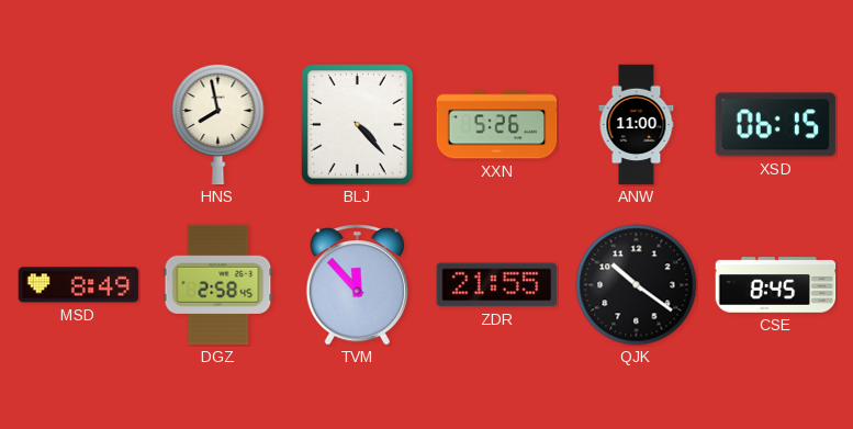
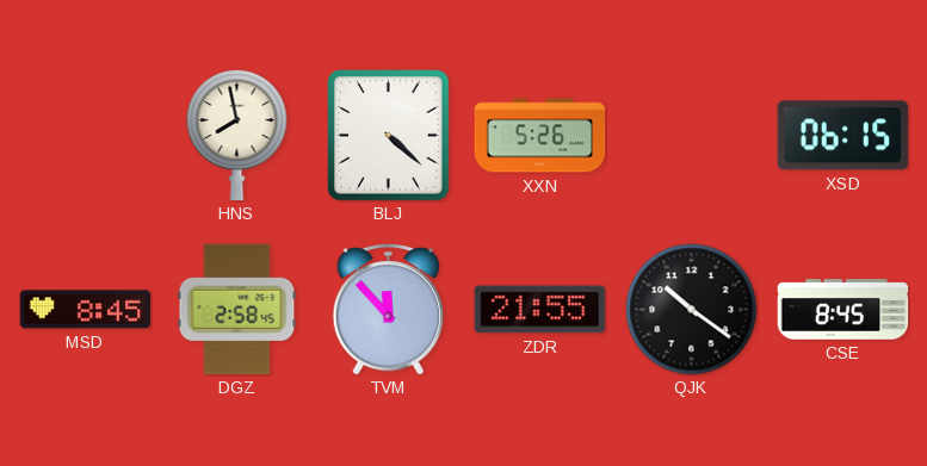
BLJ: 4:23 -> 4:22
ANW: 11:00 -> none
MSD: 8:49 -> 8:45
